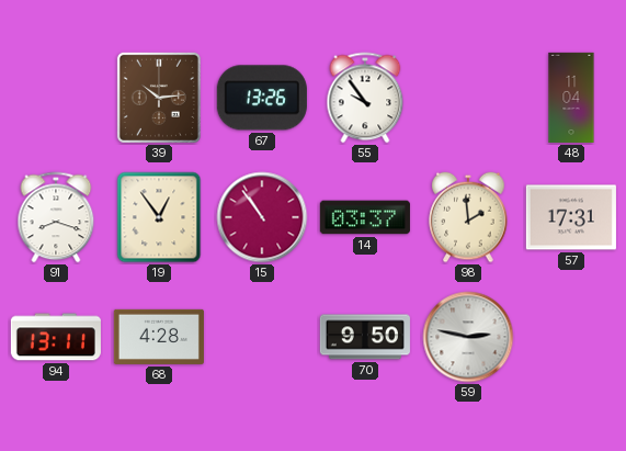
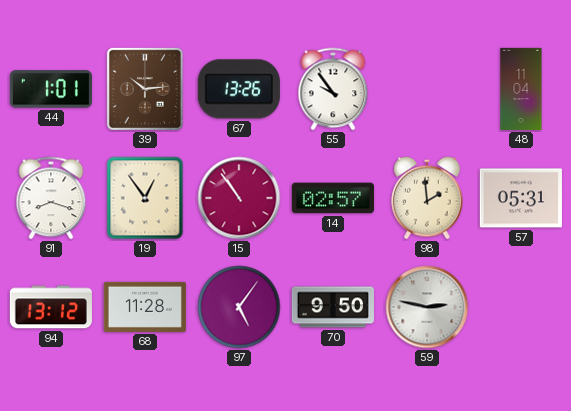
44: none -> 1:01
14: 03:37 -> 02:57
57: 17:31 -> 05:31
94: 13:11 -> 13:12
68: 4:28 -> 11:28
97: none -> 5:06
